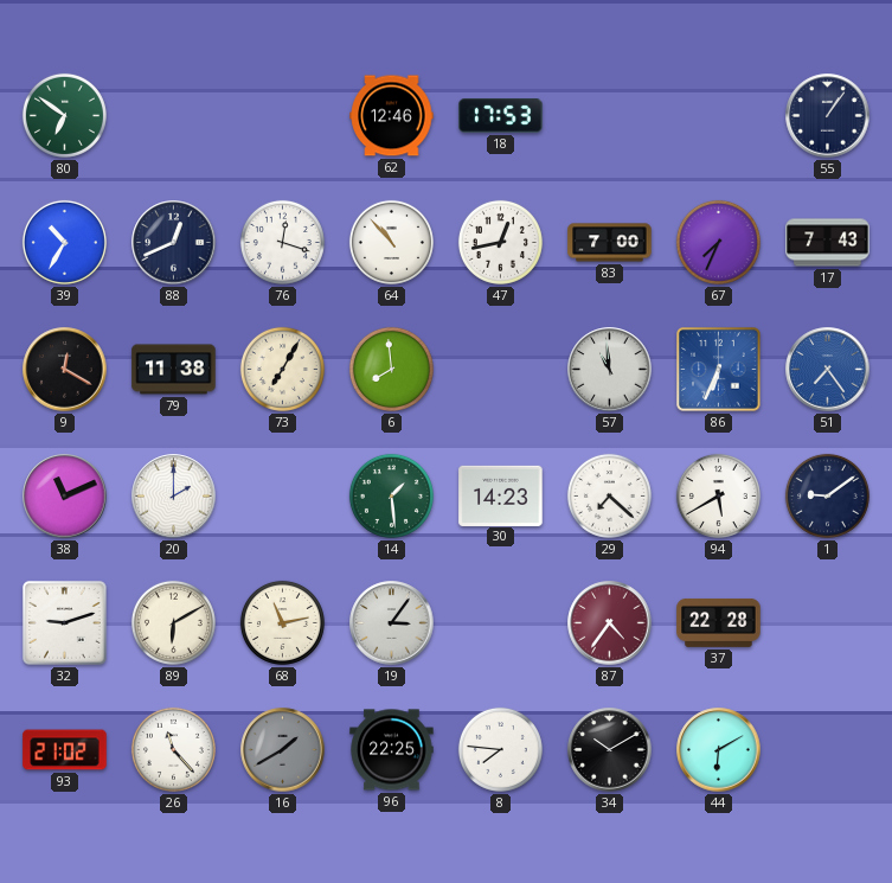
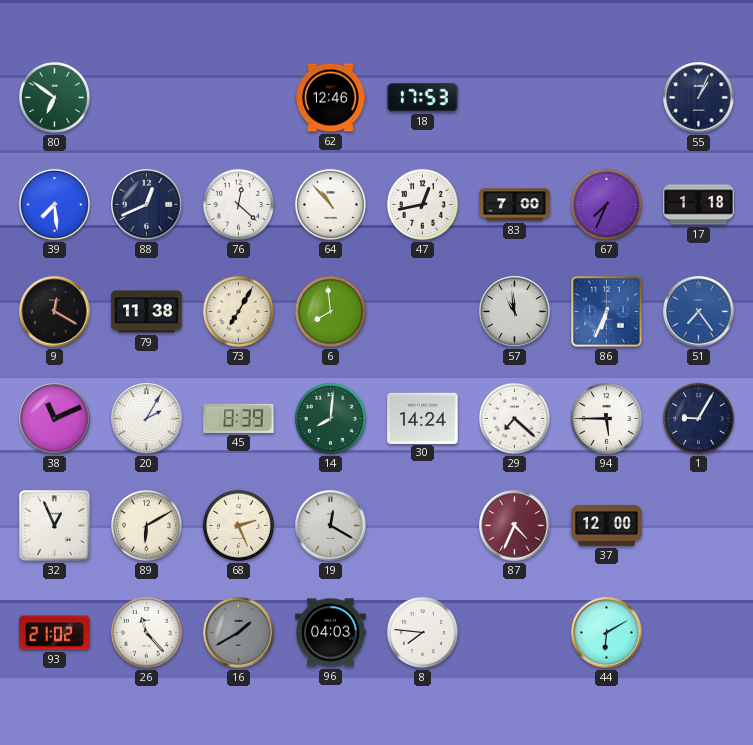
55: 1:06 -> 1:04
39: 10:35 -> 7:29
76: 12:18 -> 12:22
17: 7:43 -> 1:18
20: 2:00 -> 2:05
45: none -> 8:39
14: 1:29 -> 8:01
30: 14:23 -> 14:24
94: 5:40 -> 5:45
1: 9:09 -> 9:05
32: 9:12 -> 12:56
68: 11:13 -> 2:26
19: 3:06 -> 12:20
87: 4:36 -> 4:34
37: 22:28 -> 12:00
96: 22:25 -> 04:03
34: 10:10 -> none
